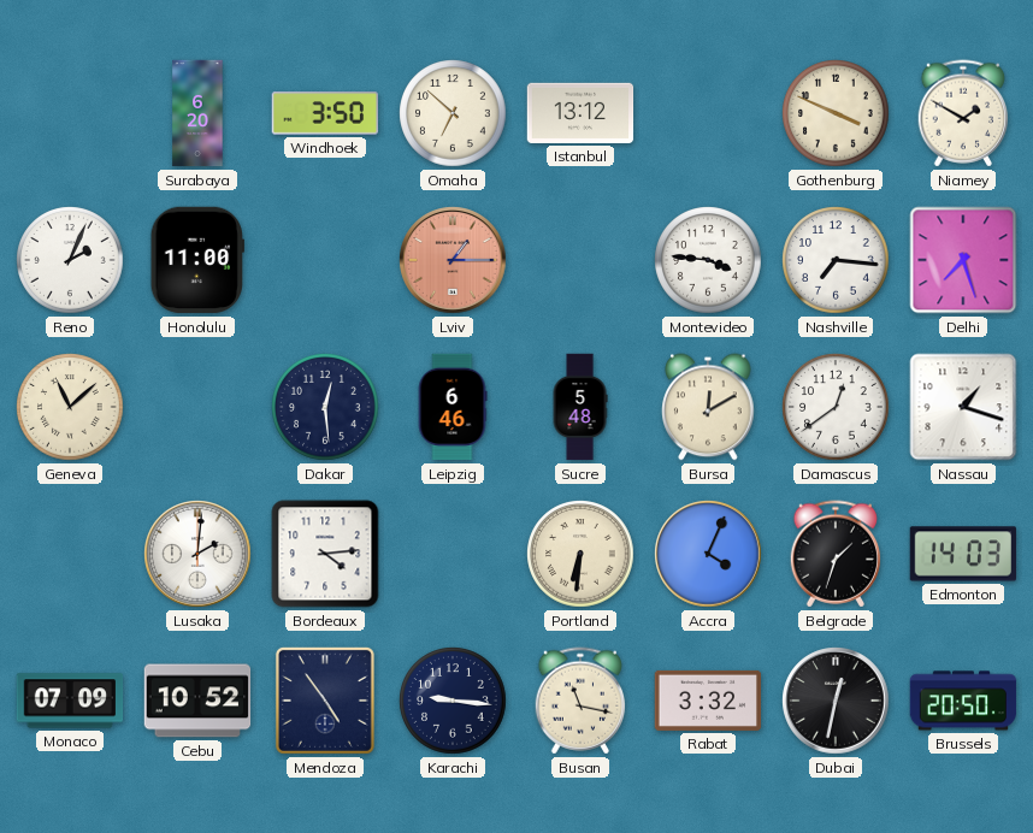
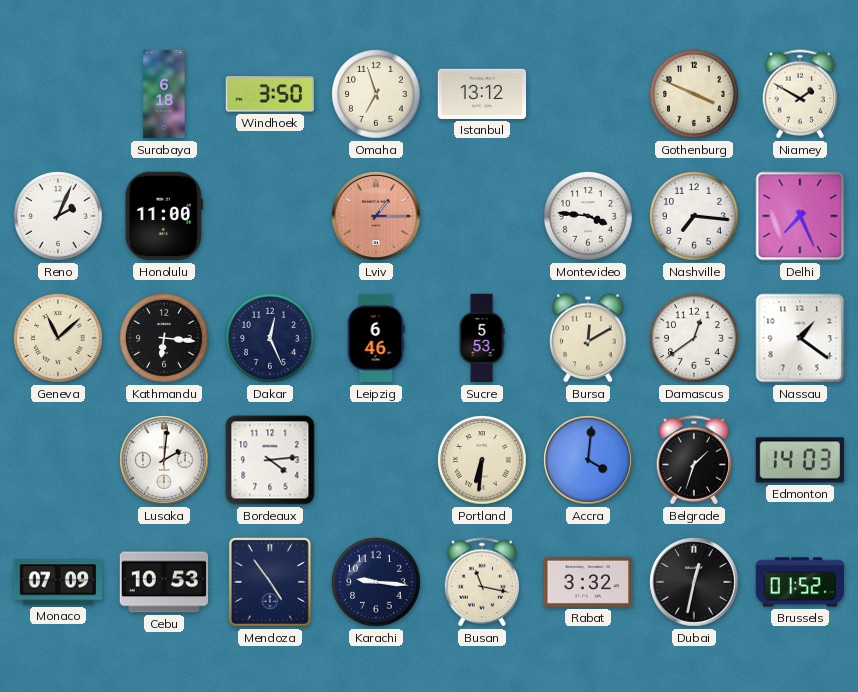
Surabaya: 6:20 -> 6:18
Omaha: 6:52 -> 6:57
Delhi: 7:27 -> 7:26
Kathmandu: none -> 6:16
Dakar: 12:29 -> 12:26
Sucre: 5:48 -> 5:53
Nassau: 1:18 -> 1:21
Accra: 4:04 -> 4:01
Cebu: 10:52 -> 10:53
Brussels: 20:50 -> 01:52
